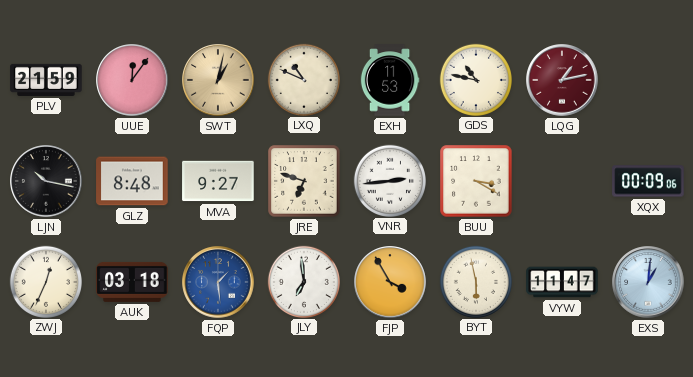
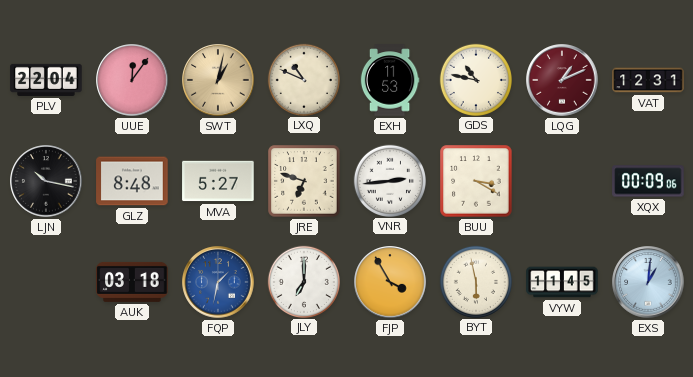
PLV: 21:59 -> 22:04
LQG: 1:13 -> 1:11
VAT: none -> 12:31
MVA: 9:27 -> 5:27
ZWJ: 12:34 -> none
FQP: 1:29 -> 1:32
JLY: 6:59 -> 7:00
VYW: 11:47 -> 11:45
